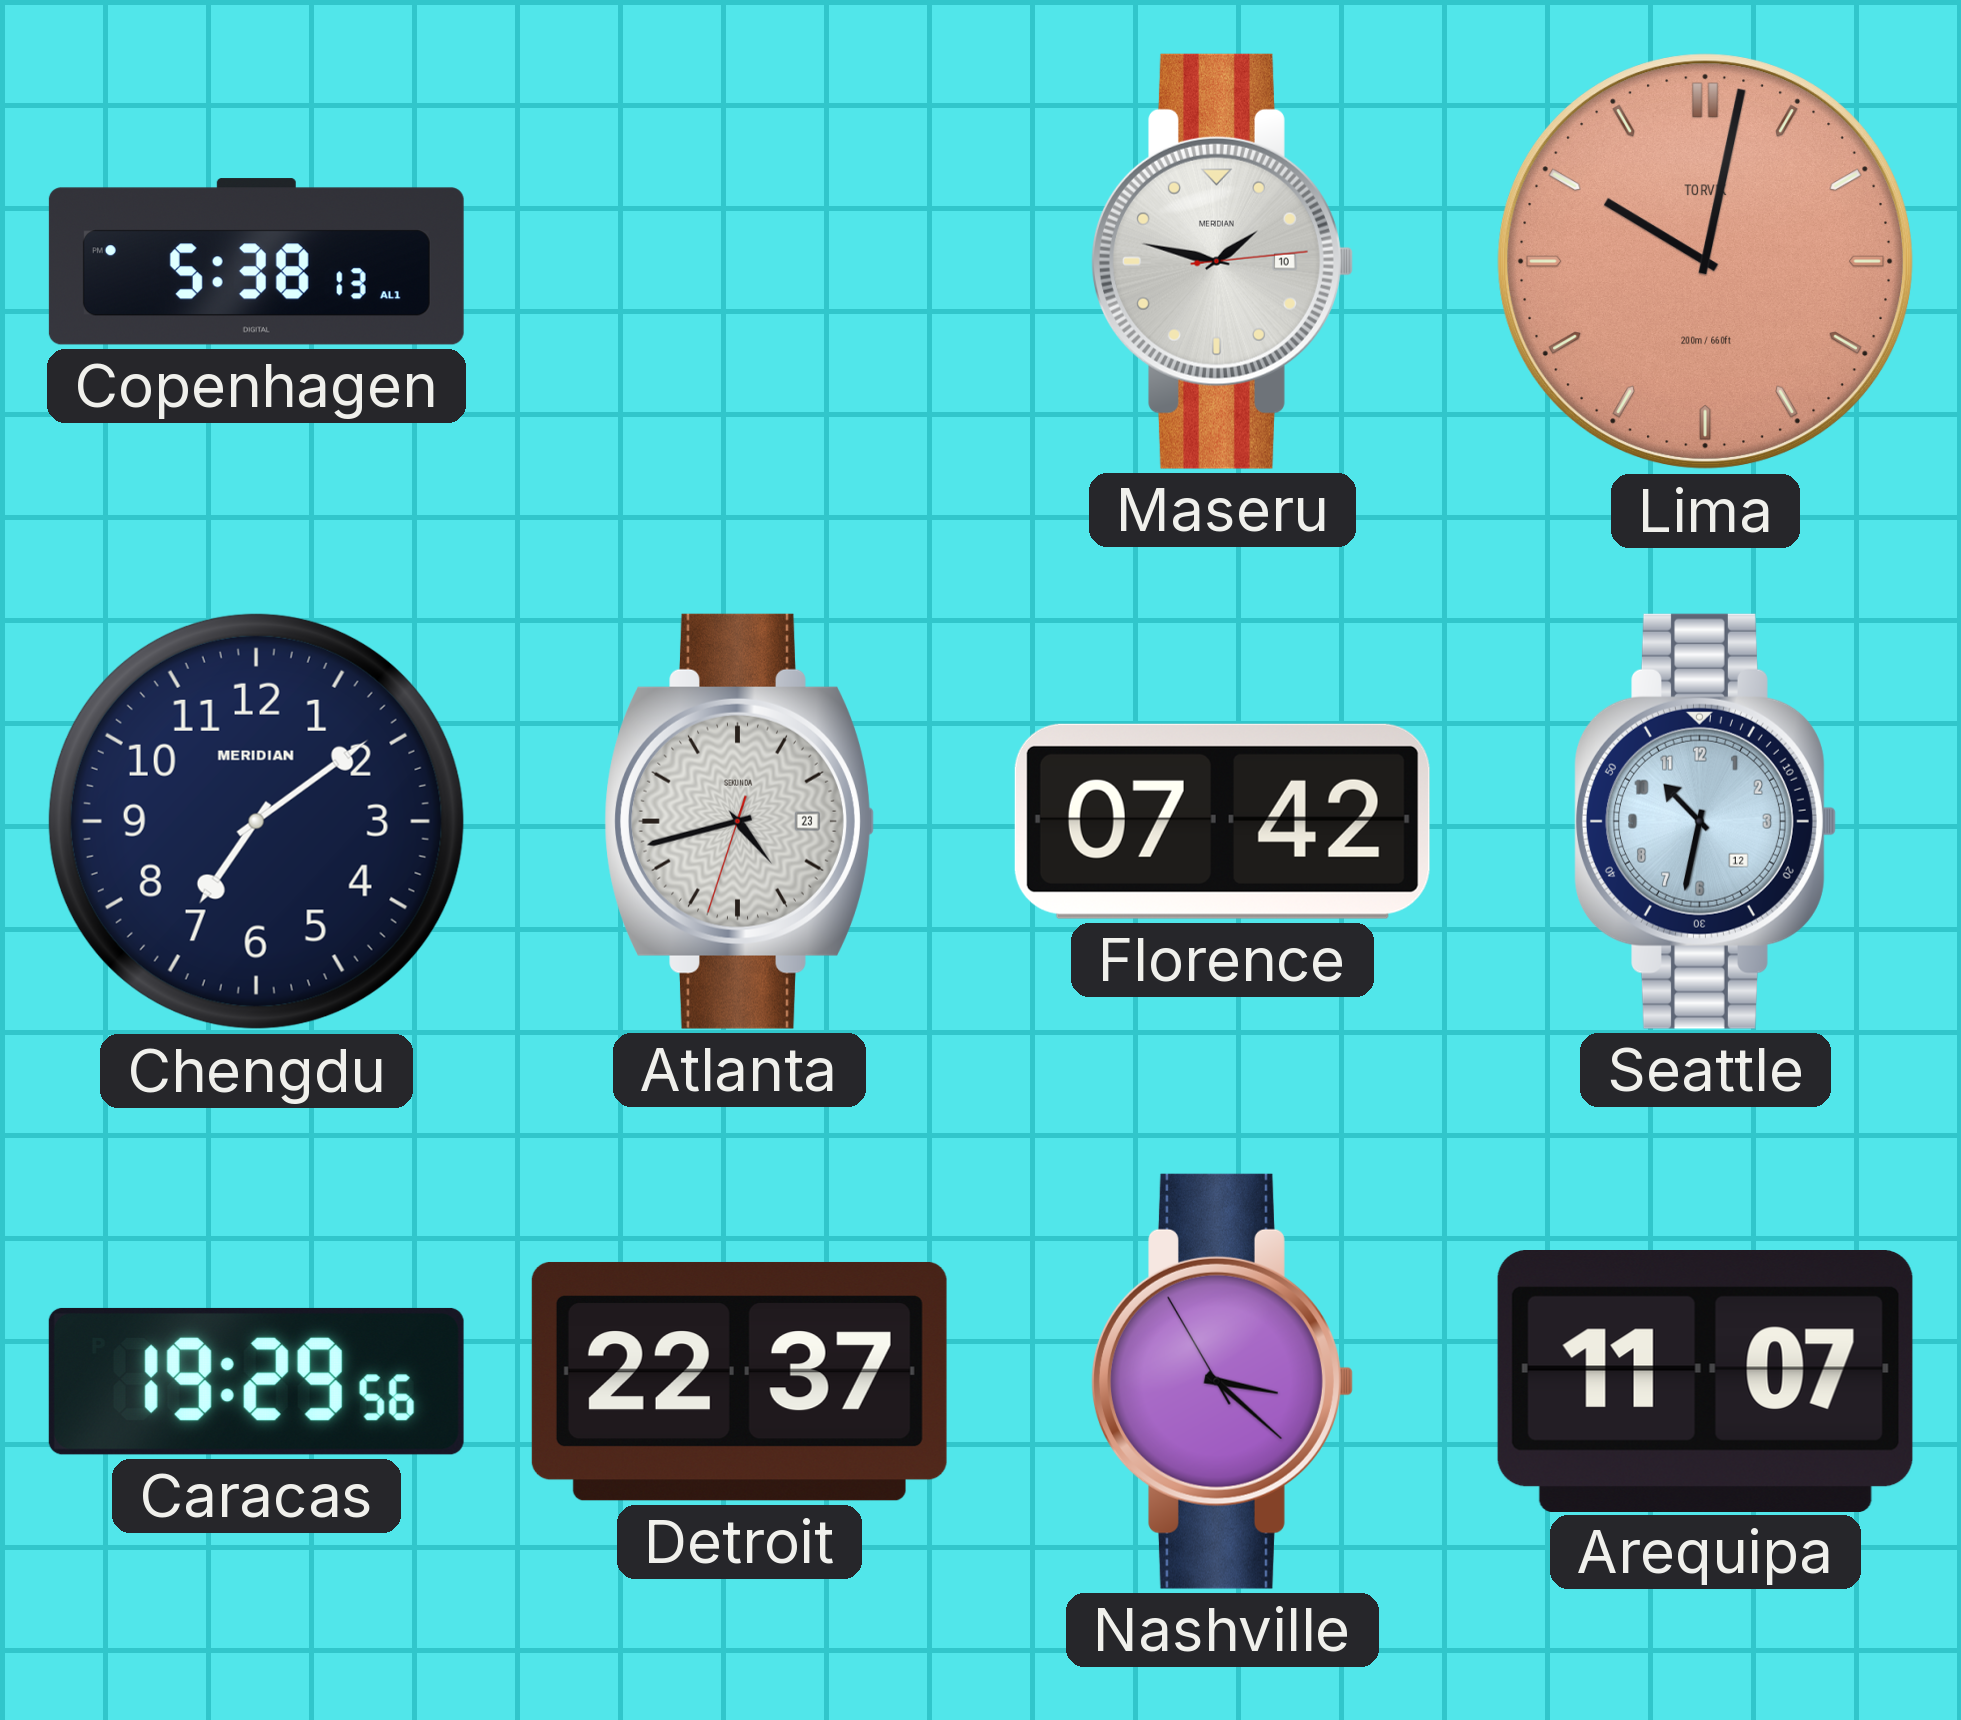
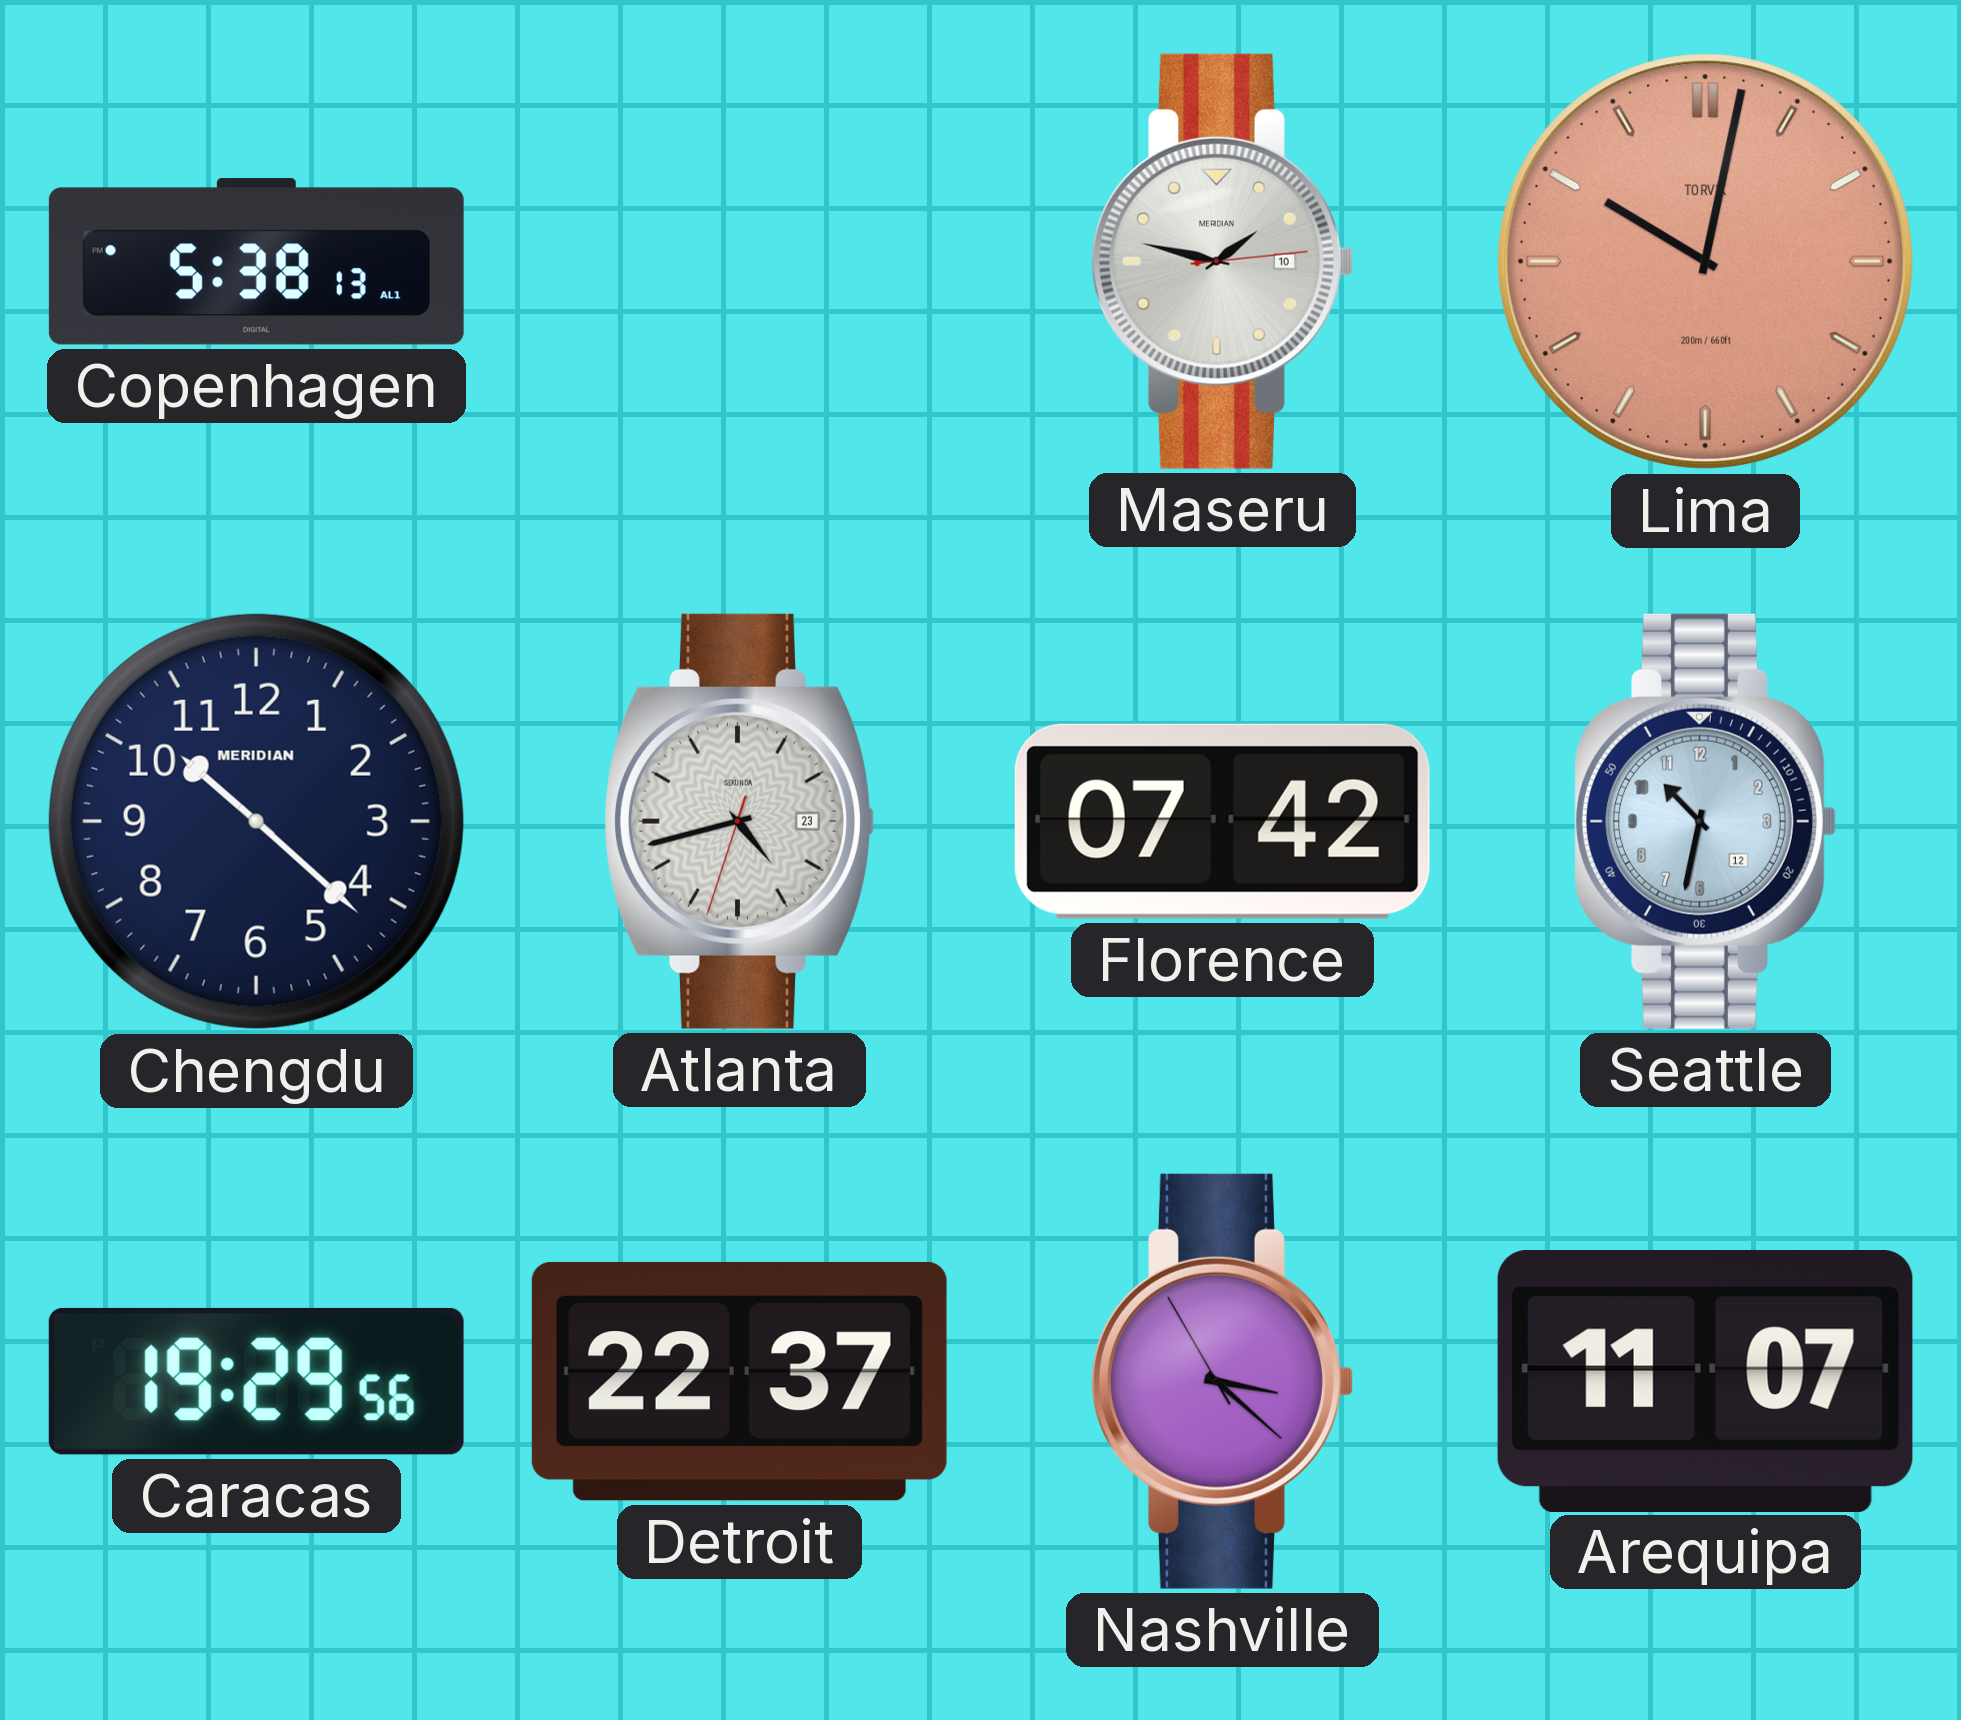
Chengdu: 7:09 -> 10:22
